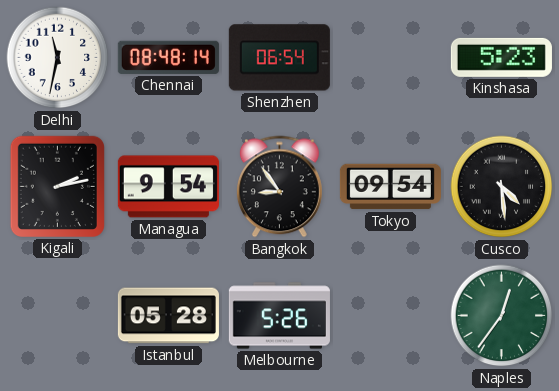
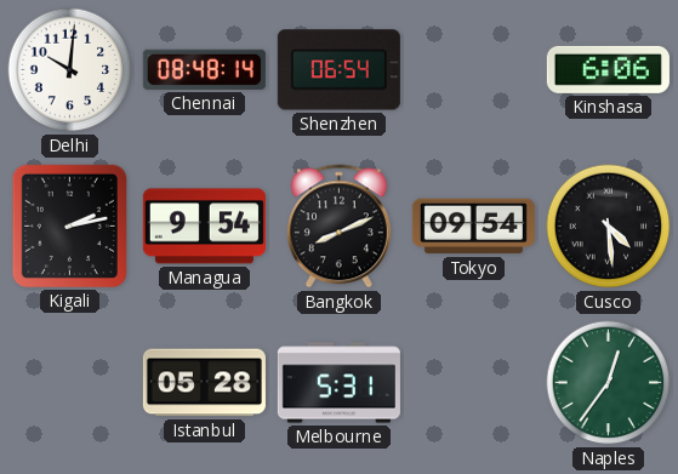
Delhi: 11:32 -> 10:01
Kinshasa: 5:23 -> 6:06
Bangkok: 8:54 -> 8:11
Melbourne: 5:26 -> 5:31
